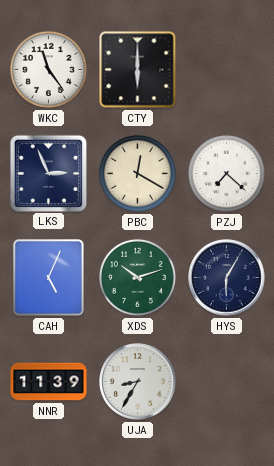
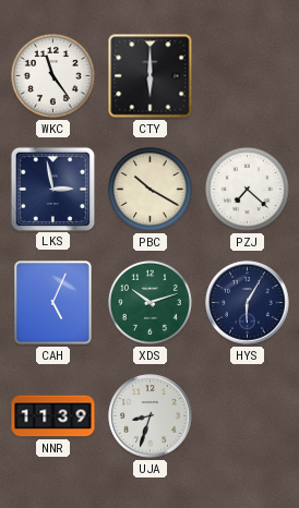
LKS: 2:56 -> 2:58
PBC: 12:20 -> 10:20
UJA: 8:35 -> 8:33
